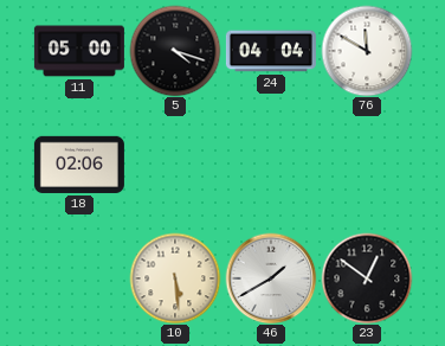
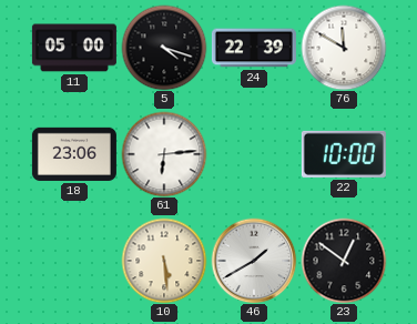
24: 04:04 -> 22:39
18: 02:06 -> 23:06
61: none -> 6:14
22: none -> 10:00
